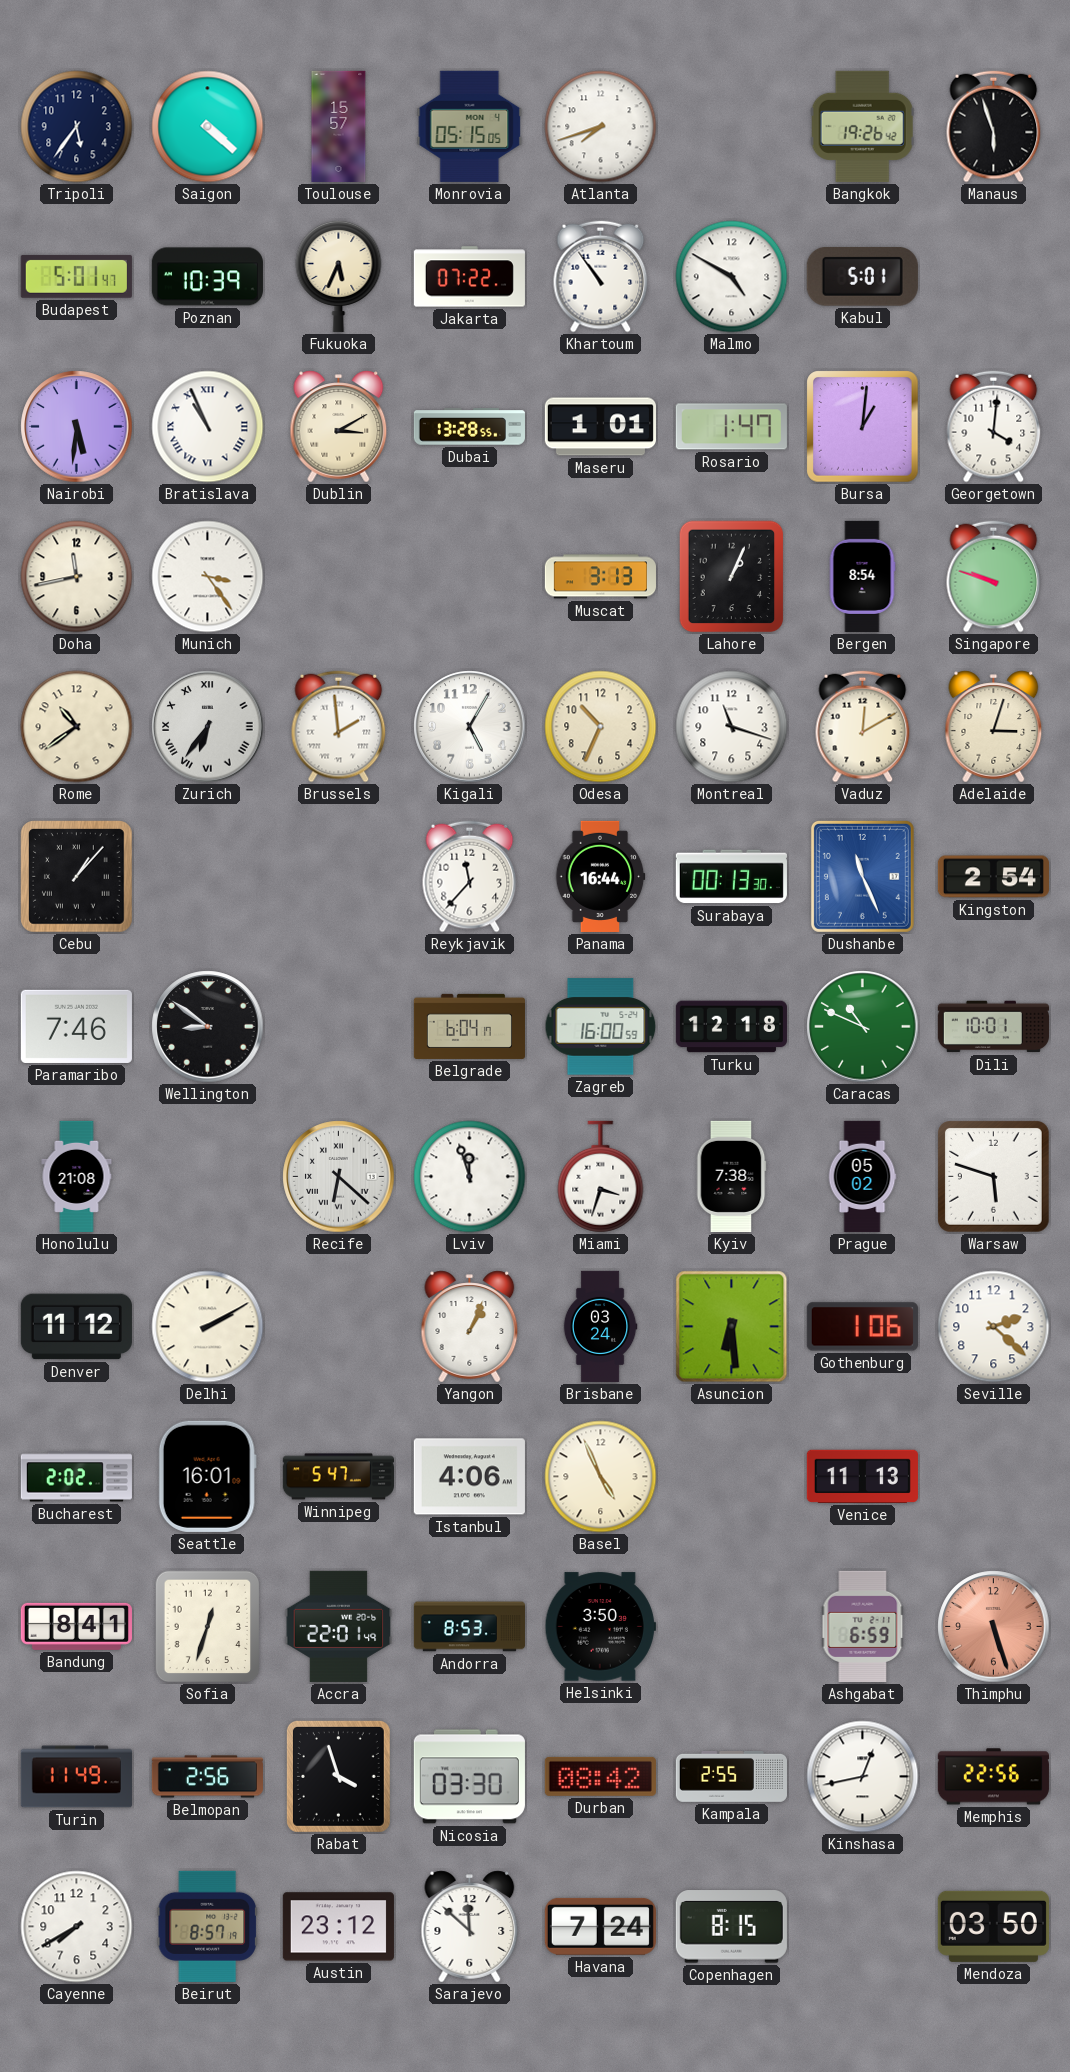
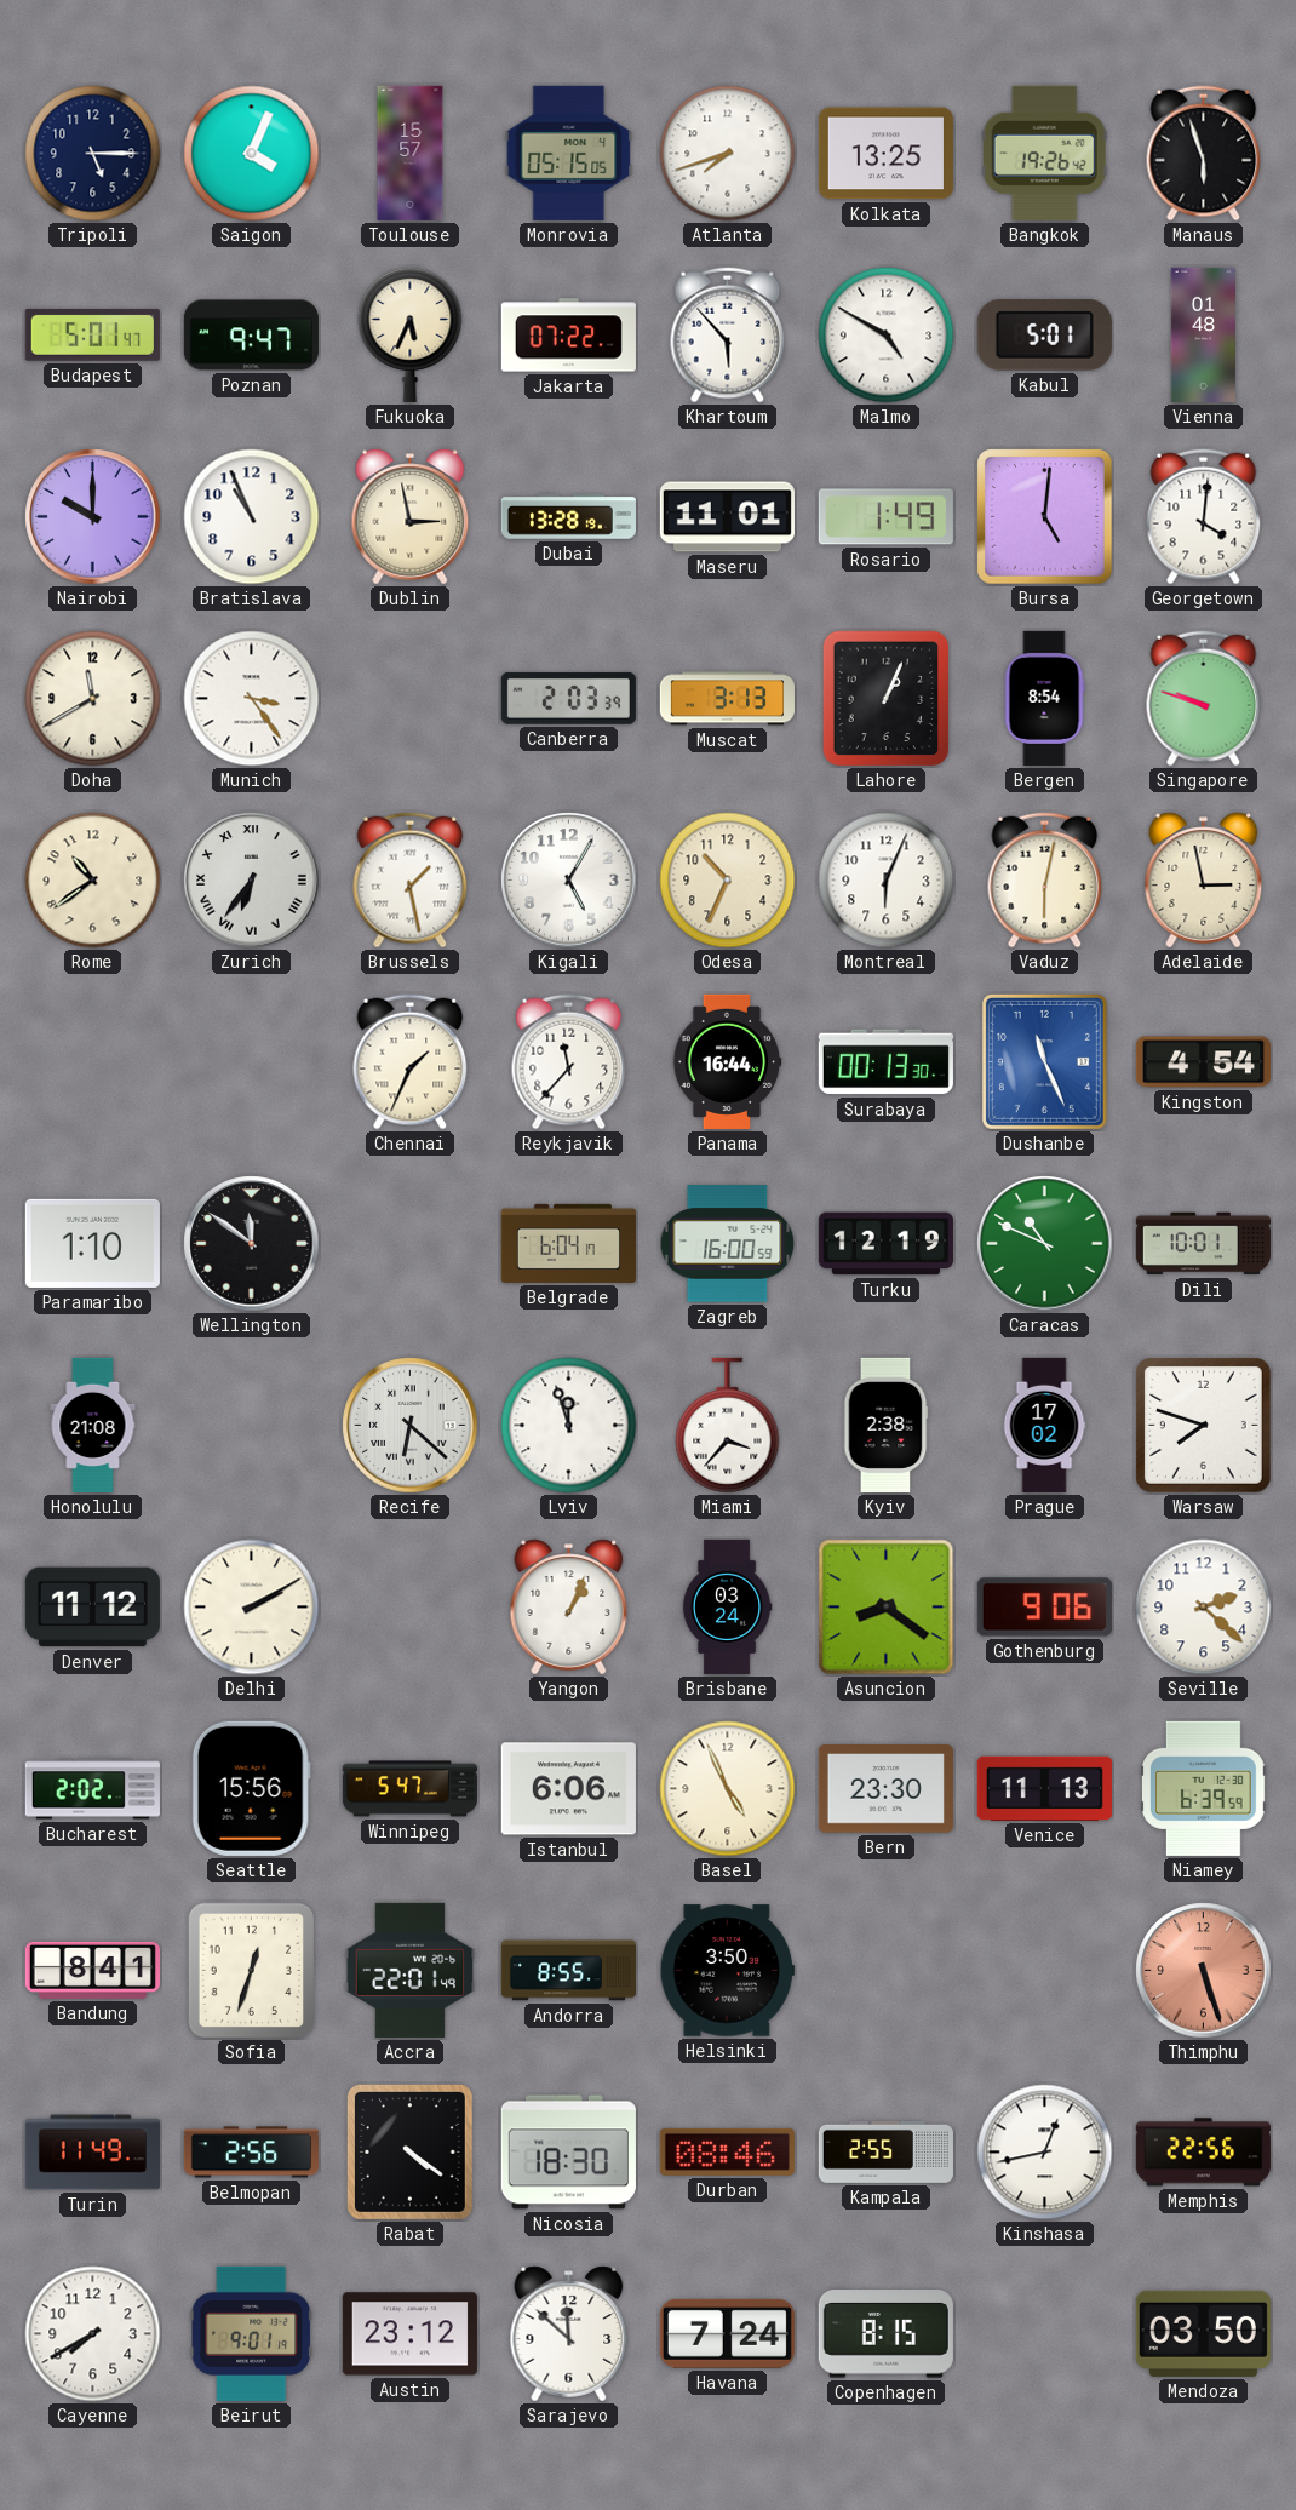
Tripoli: 5:36 -> 5:15
Saigon: 4:22 -> 4:04
Kolkata: none -> 13:25
Poznan: 10:39 -> 9:47
Khartoum: 10:54 -> 5:53
Vienna: none -> 01:48
Nairobi: 5:31 -> 10:00
Bratislava numerals: Roman -> Arabic
Dublin: 3:10 -> 2:58
Dubai: 13:28:55 -> 13:28:19
Maseru: 1:01 -> 11:01
Rosario: 1:47 -> 1:49
Bursa: 1:01 -> 5:01
Doha: 11:43 -> 11:40
Canberra: none -> 2:03
Brussels: 1:59 -> 1:28
Montreal: 11:18 -> 6:04
Vaduz: 12:10 -> 6:02
Adelaide: 3:03 -> 2:58
Cebu: 1:07 -> none
Chennai: none -> 1:34
Kingston: 2:54 -> 4:54
Paramaribo: 7:46 -> 1:10
Wellington: 8:51 -> 11:51
Turku: 12:18 -> 12:19
Miami: 3:33 -> 3:37
Kyiv: 7:38 -> 2:38
Prague: 05:02 -> 17:02
Warsaw: 5:48 -> 7:48
Asuncion: 6:29 -> 8:21
Gothenburg: 1:06 -> 9:06
Seattle: 16:01 -> 15:56
Istanbul: 4:06 -> 6:06
Bern: none -> 23:30
Niamey: none -> 6:39
Andorra: 8:53 -> 8:55
Ashgabat: 6:59 -> none
Rabat: 3:57 -> 4:21
Nicosia: 03:30 -> 18:30
Durban: 08:42 -> 08:46
Beirut: 8:57 -> 9:01
